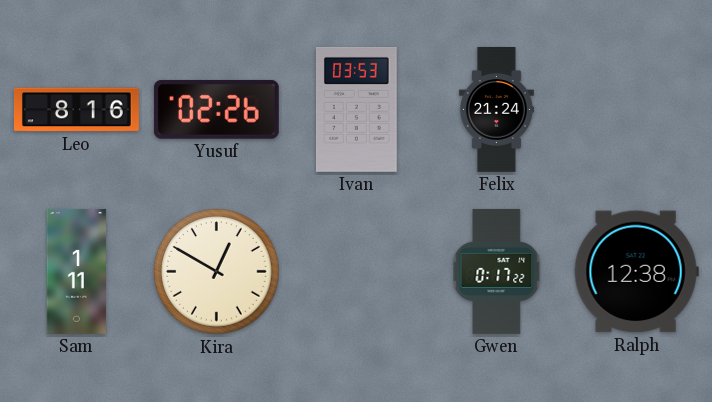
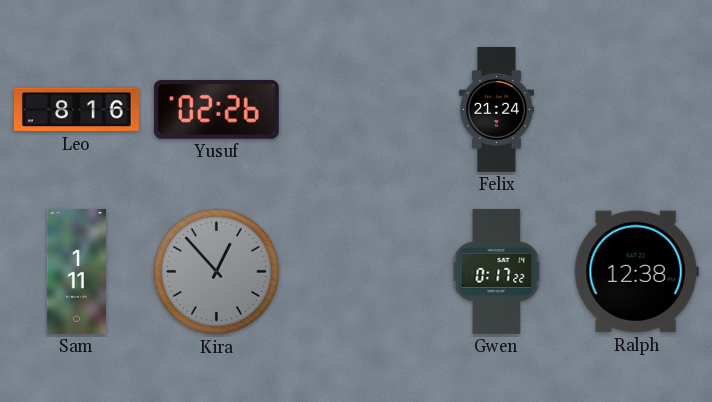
Ivan: 03:53 -> none
Kira: 12:50 -> 12:53
Kira dial: cream -> grey
